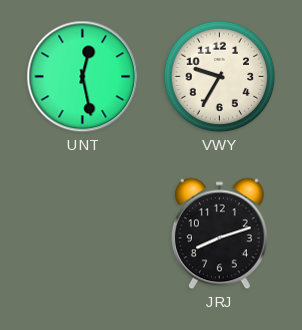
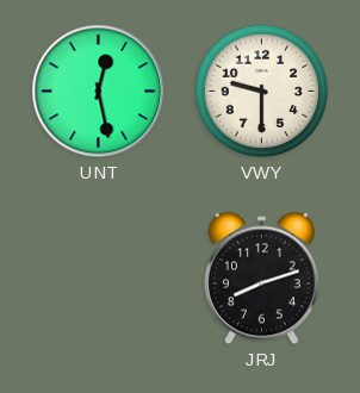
VWY: 9:35 -> 9:30
